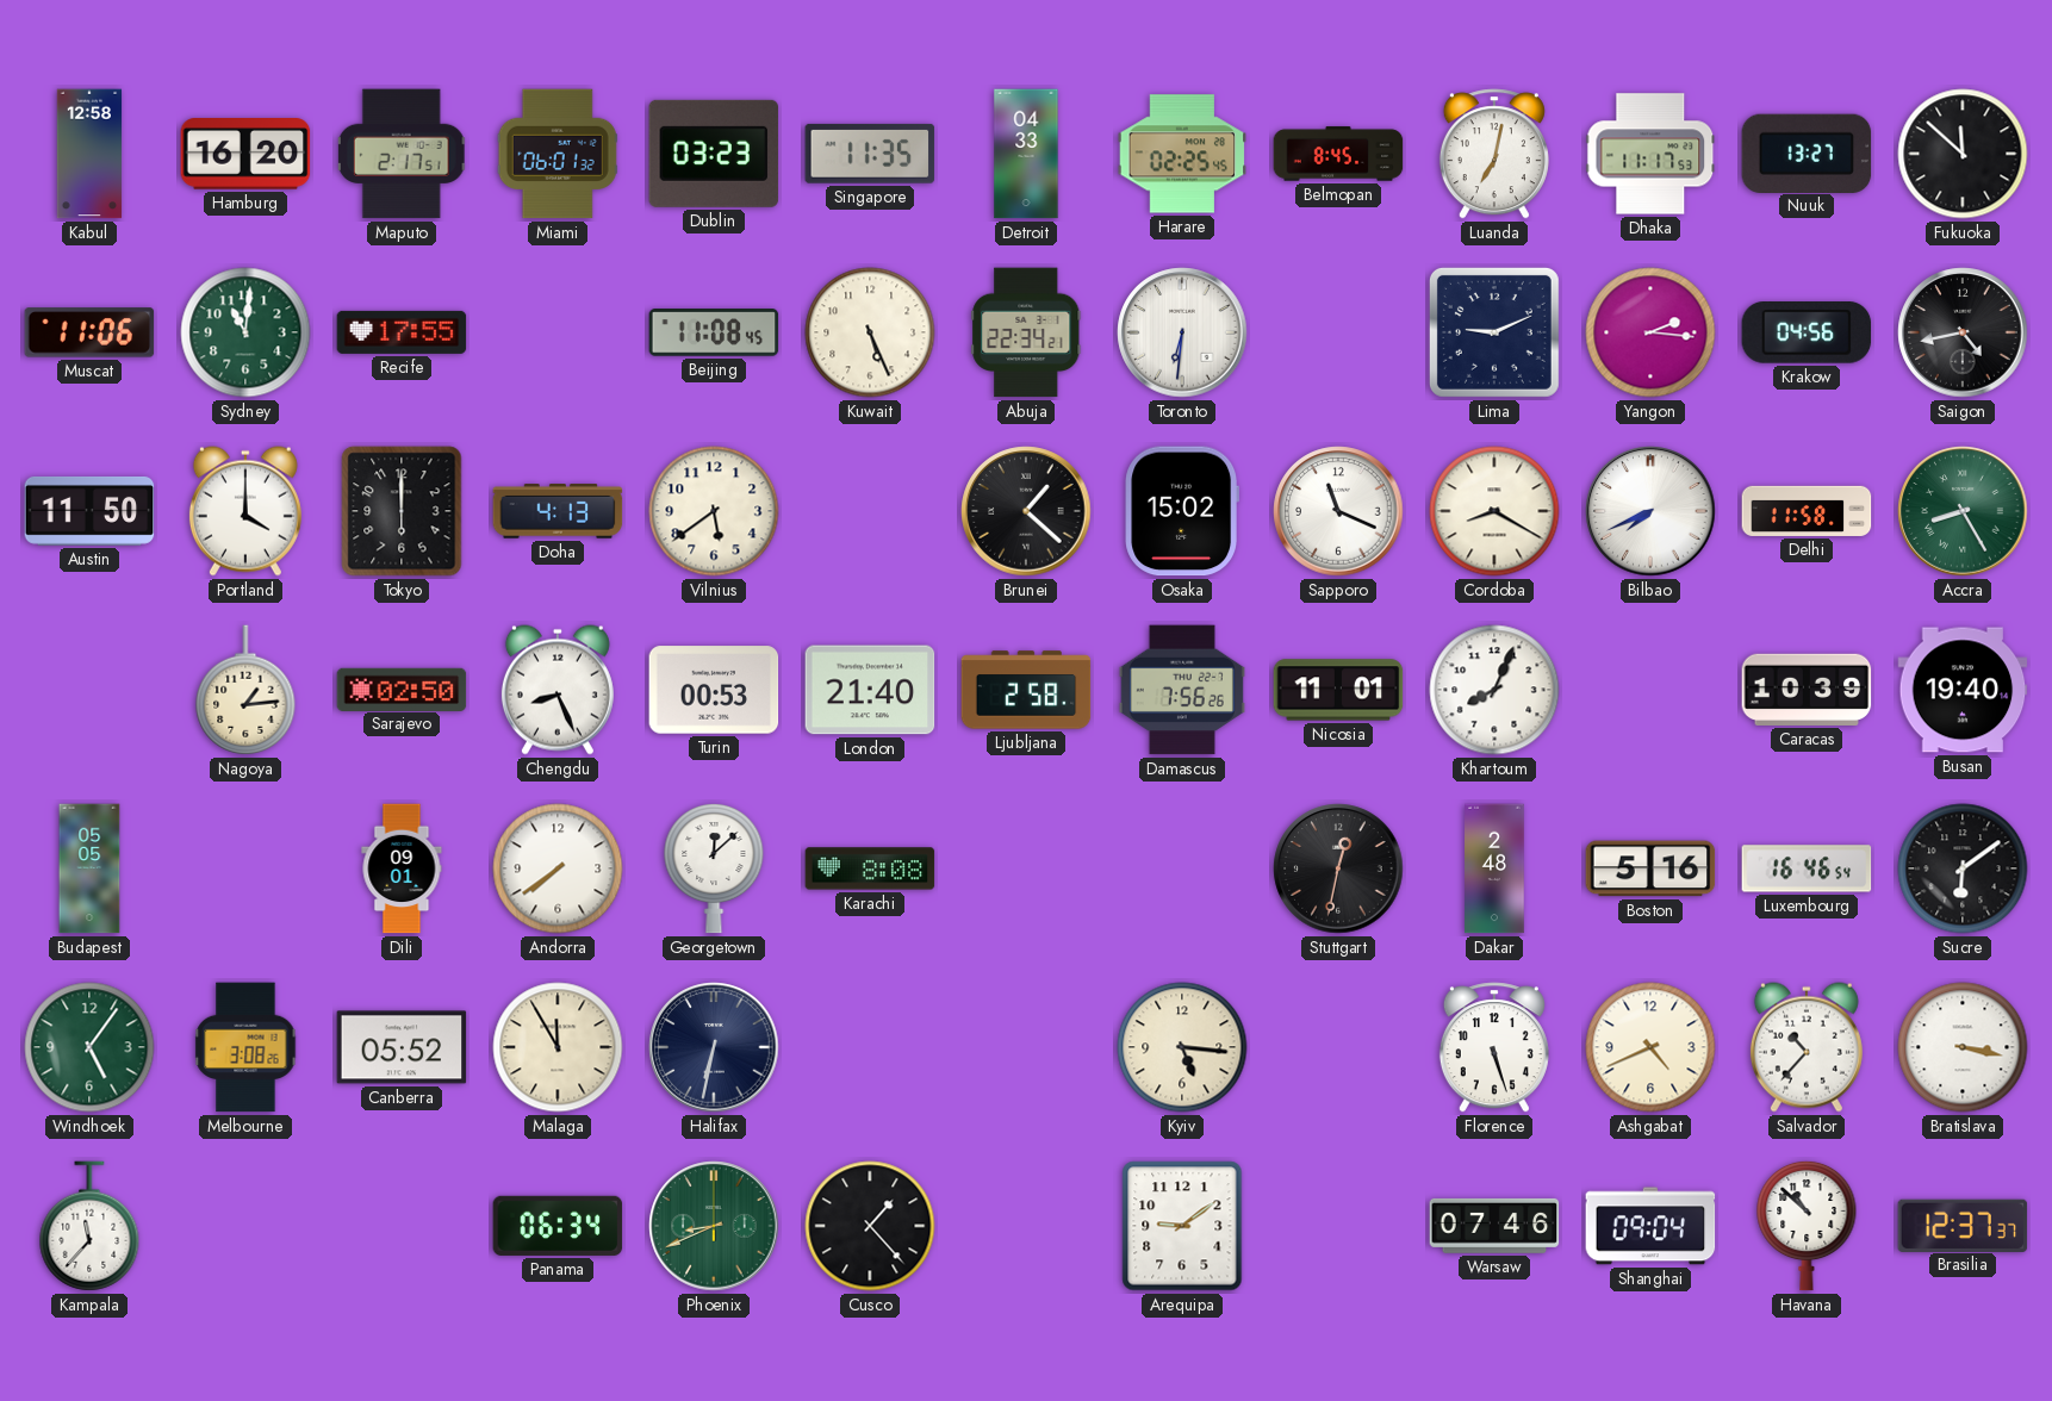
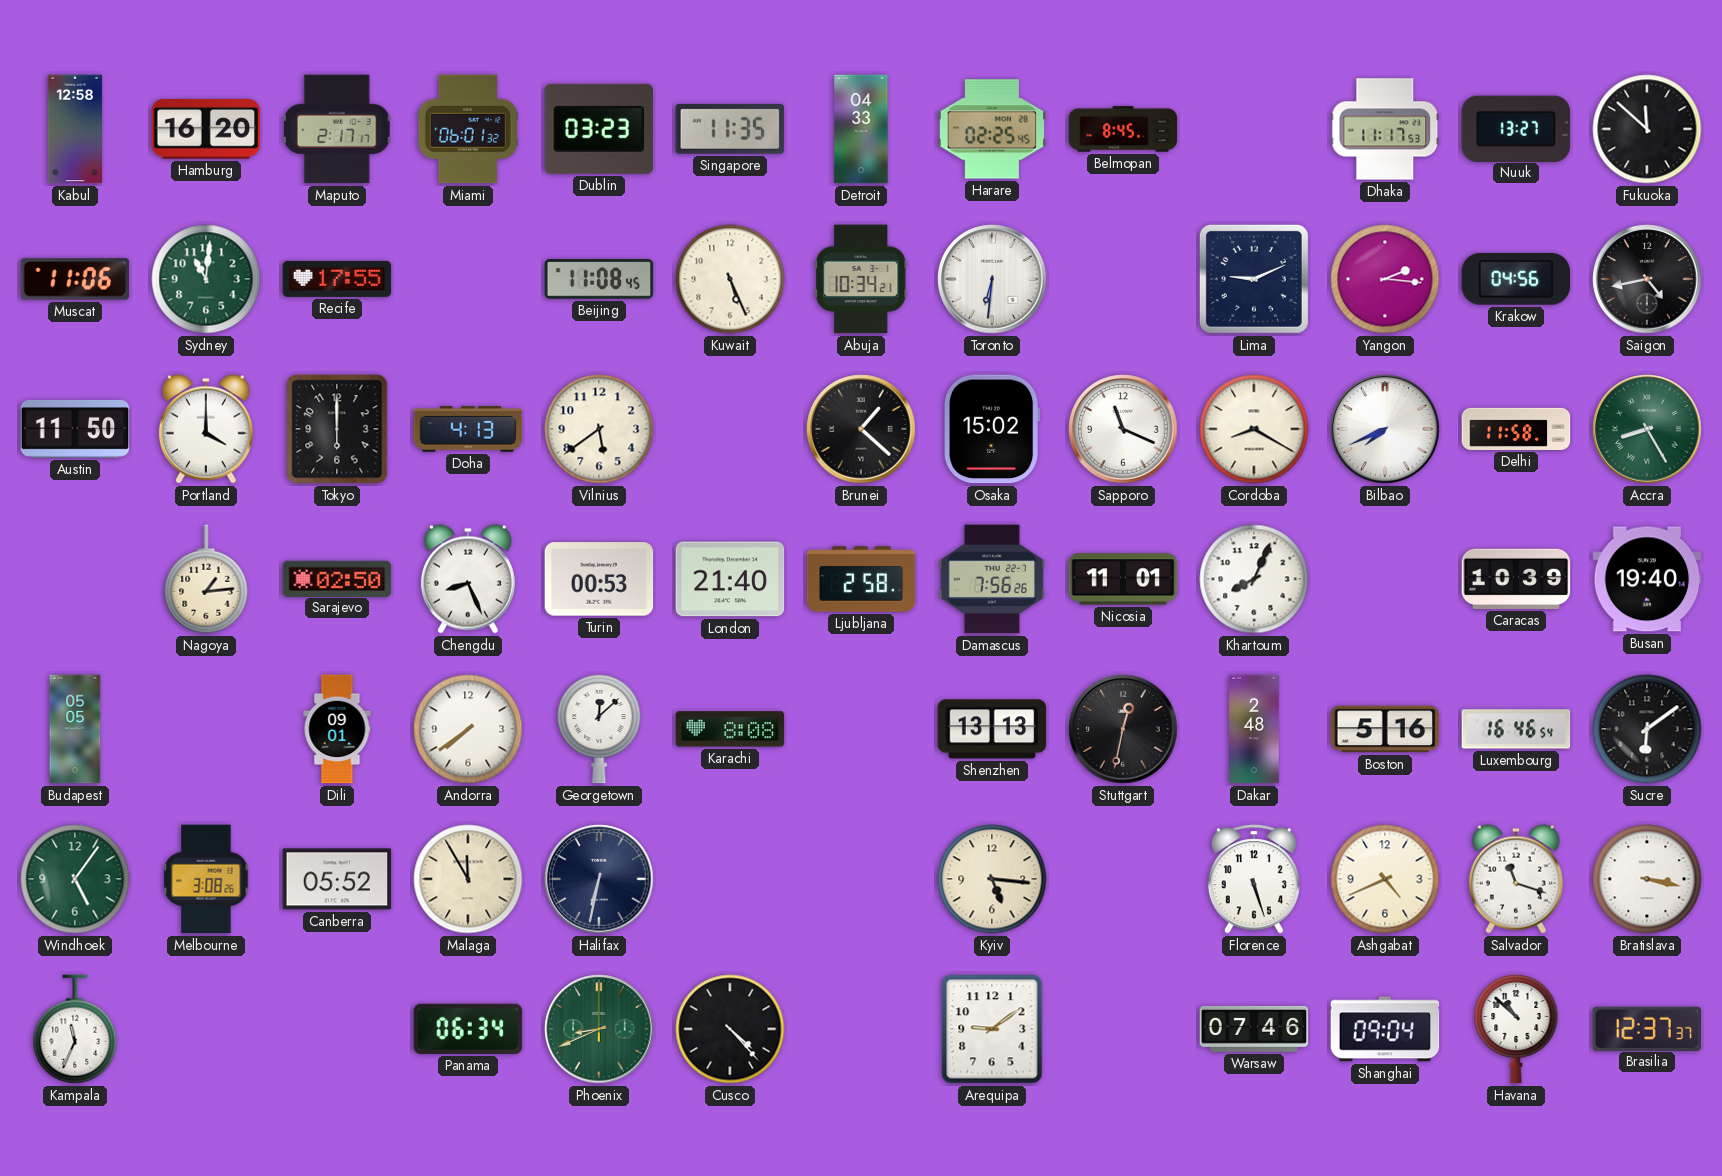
Maputo: 2:17:51 -> 2:17:17
Luanda: 7:02 -> none
Abuja: 22:34 -> 10:34
Shenzhen: none -> 13:13
Salvador: 10:37 -> 11:18
Kampala: 11:37 -> 11:34
Cusco: 1:23 -> 4:23
